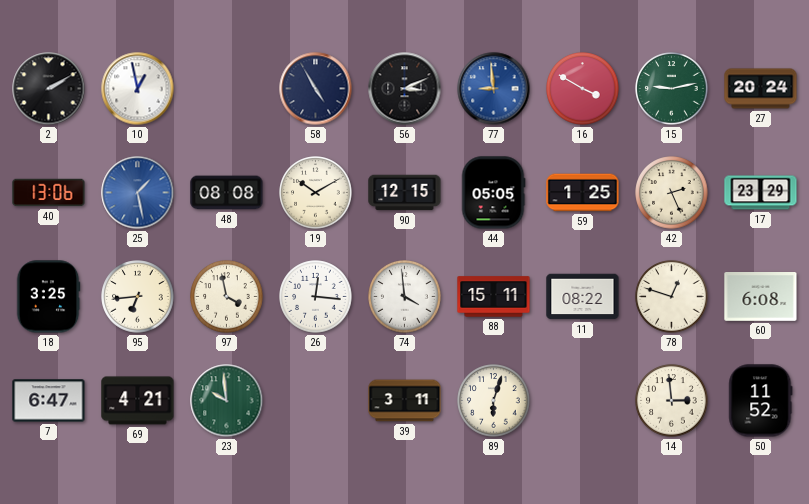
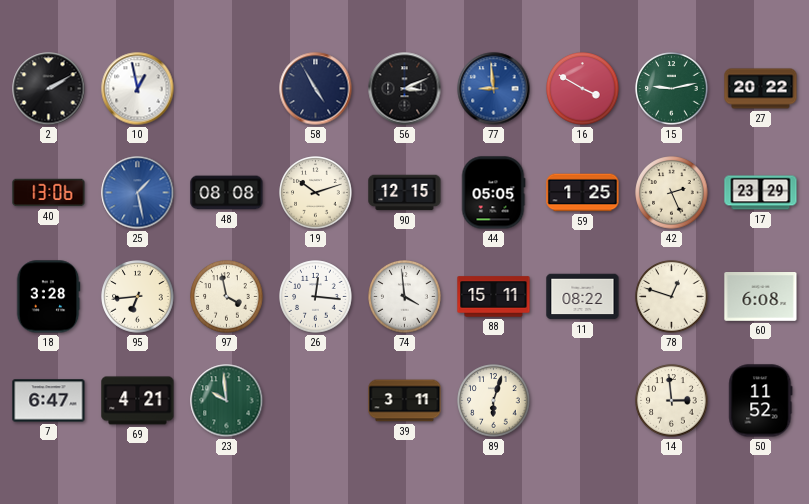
27: 20:24 -> 20:22
19: 10:10 -> 10:12
18: 3:25 -> 3:28
